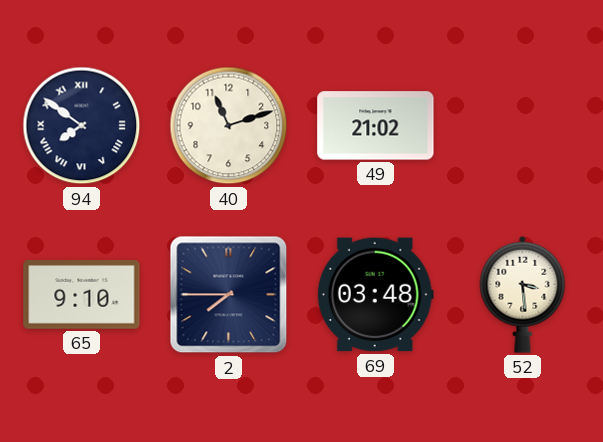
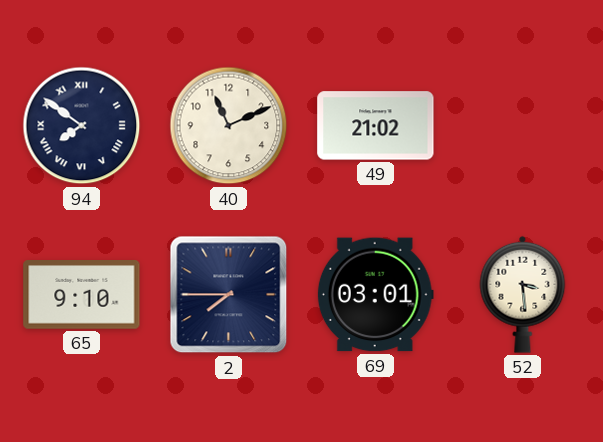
40: 11:12 -> 11:11
69: 03:48 -> 03:01
